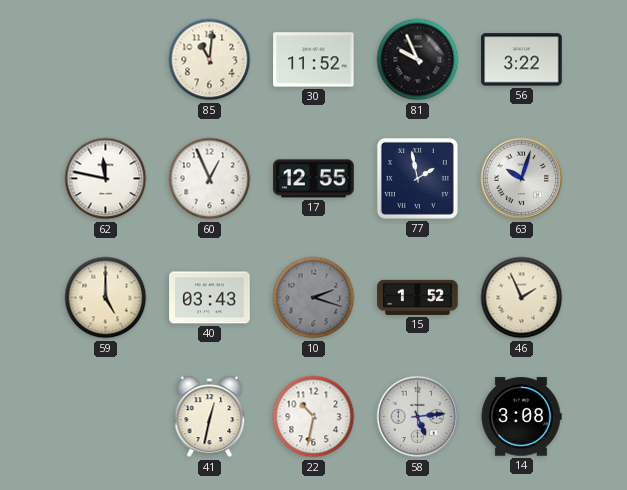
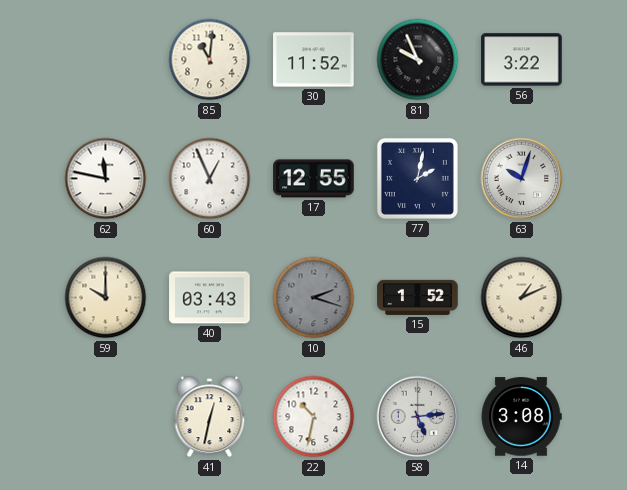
77: 1:58 -> 2:02
59: 5:00 -> 10:00
46: 1:56 -> 1:11
